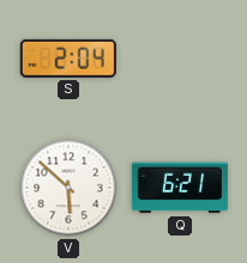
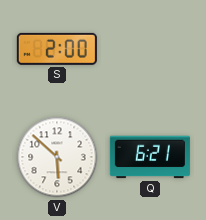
S: 2:04 -> 2:00
